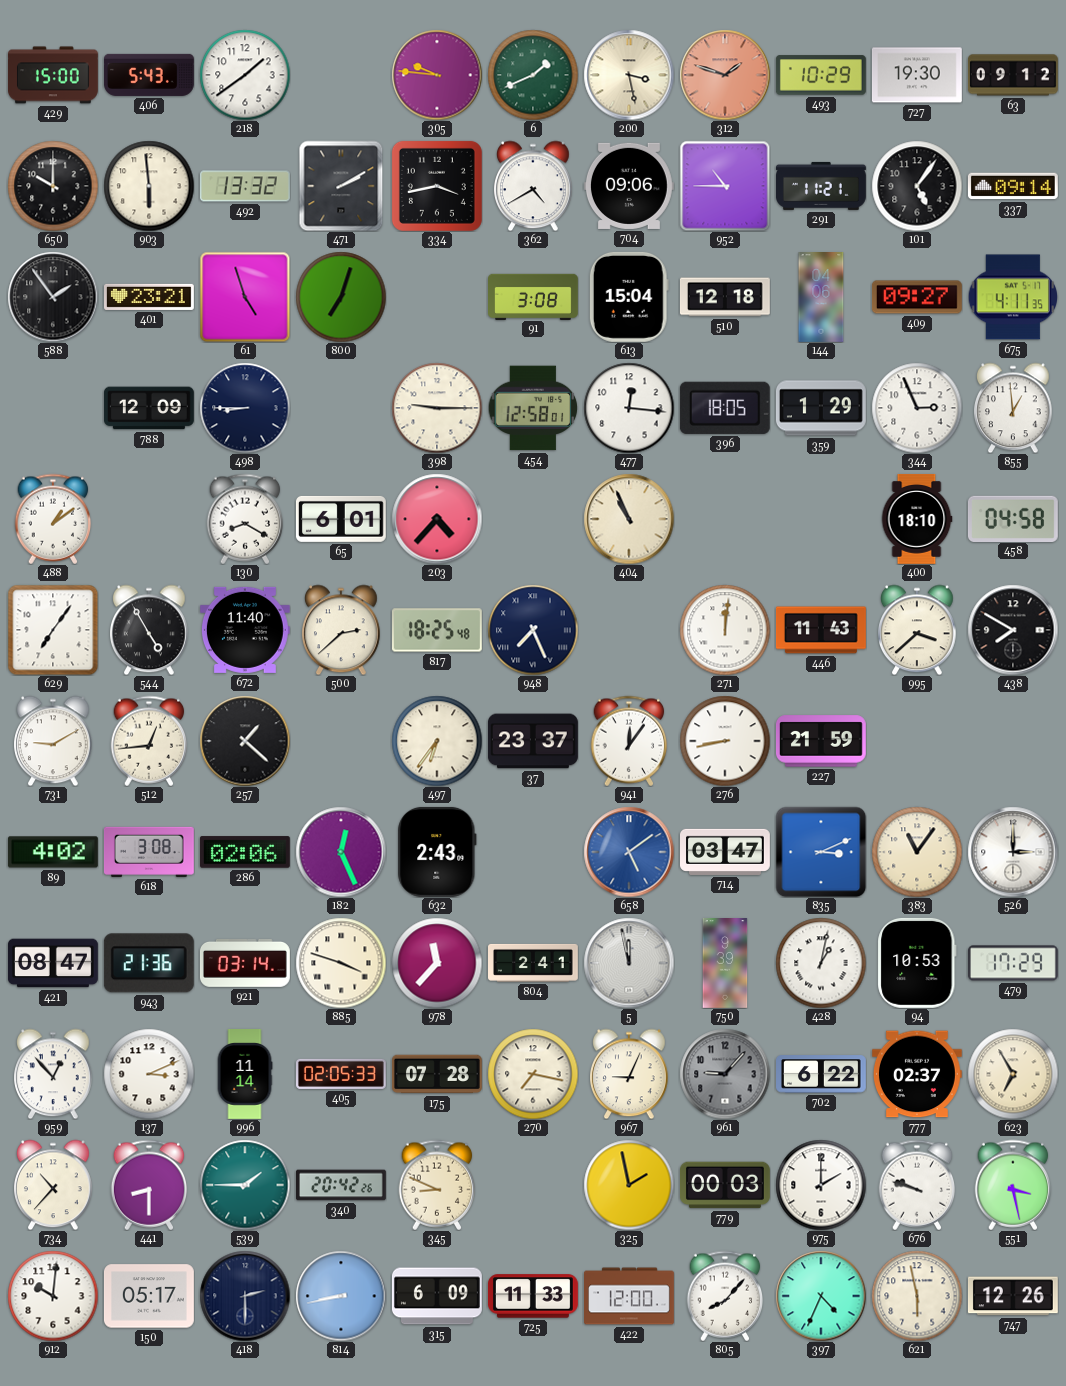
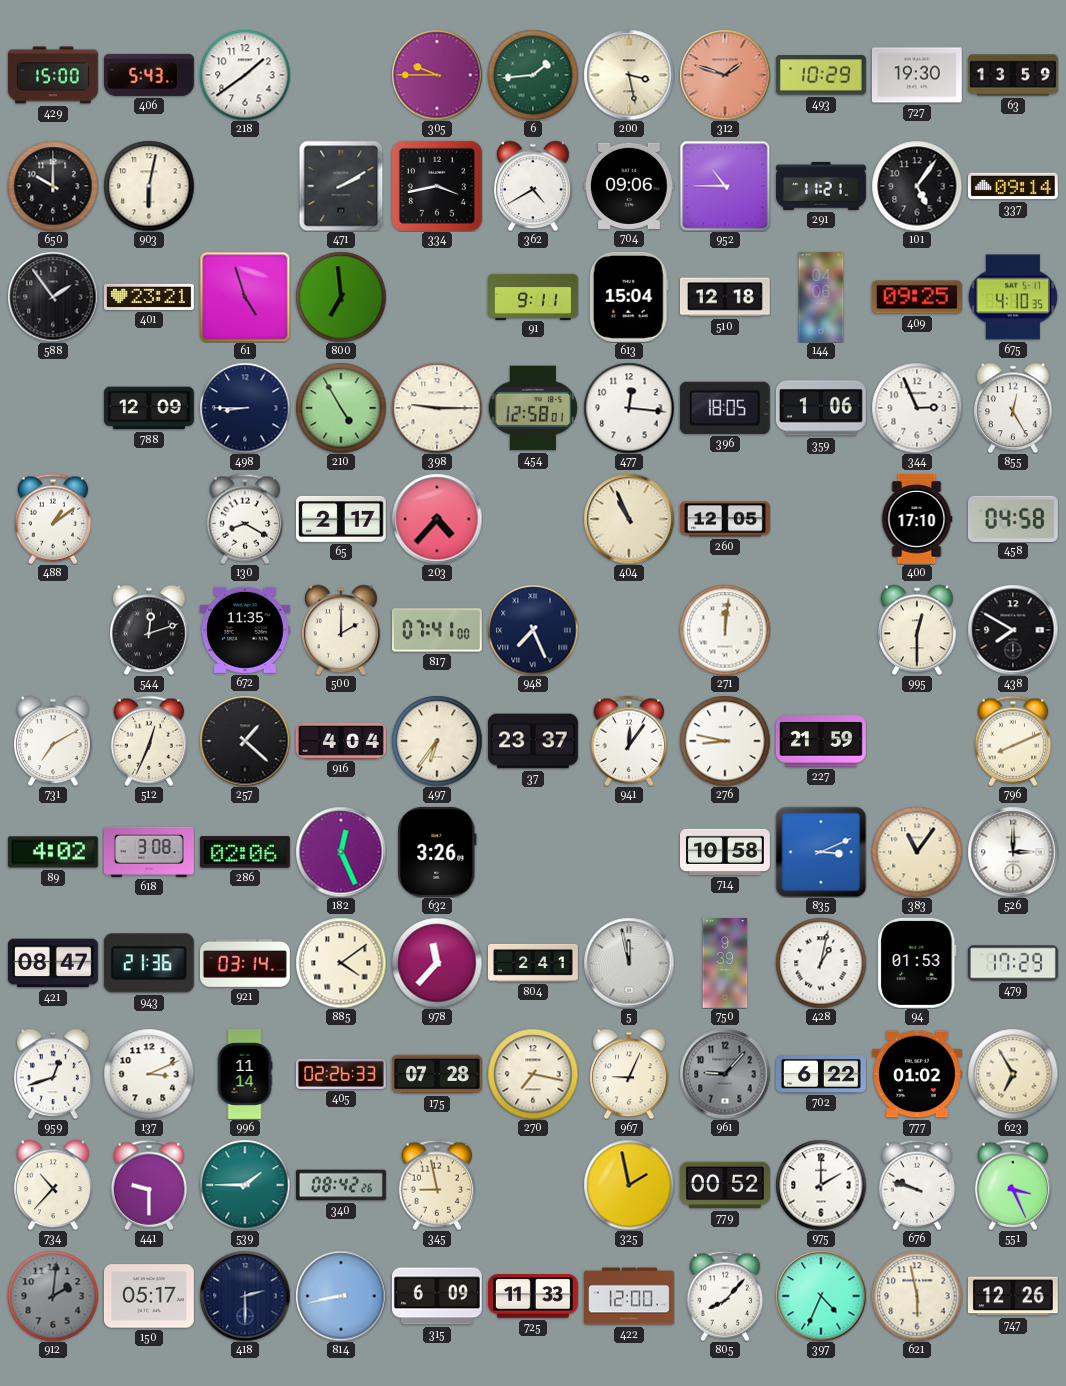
305: 9:46 -> 9:45
6: 1:41 -> 1:44
63: 09:12 -> 13:59
903: 5:59 -> 6:02
492: 13:32 -> none
800: 7:03 -> 6:59
91: 3:08 -> 9:11
409: 09:27 -> 09:25
675: 4:11 -> 4:10
210: none -> 4:55
359: 1:29 -> 1:06
855: 12:59 -> 12:25
65: 6:01 -> 2:17
260: none -> 12:05
400: 18:10 -> 17:10
629: 7:06 -> none
544: 4:55 -> 12:12
672: 11:40 -> 11:35
500: 2:38 -> 2:00
817: 18:25 -> 07:41
446: 11:43 -> none
995: 3:38 -> 12:30
731: 9:10 -> 7:10
512: 12:44 -> 12:34
916: none -> 4:04
276: 8:43 -> 8:47
796: none -> 8:11
632: 2:43 -> 3:26
658: 5:09 -> none
714: 03:47 -> 10:58
885: 3:48 -> 4:09
94: 10:53 -> 01:53
959: 12:53 -> 12:42
405: 02:05 -> 02:26
777: 02:37 -> 01:02
441: 8:30 -> 9:30
340: 20:42 -> 08:42
345: 8:49 -> 8:58
779: 00:03 -> 00:52
551: 3:28 -> 3:26
912: 10:01 -> 2:01
912 dial: white -> grey
